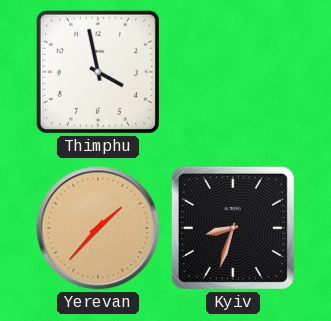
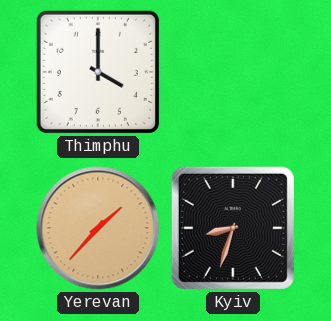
Thimphu: 3:58 -> 4:00
